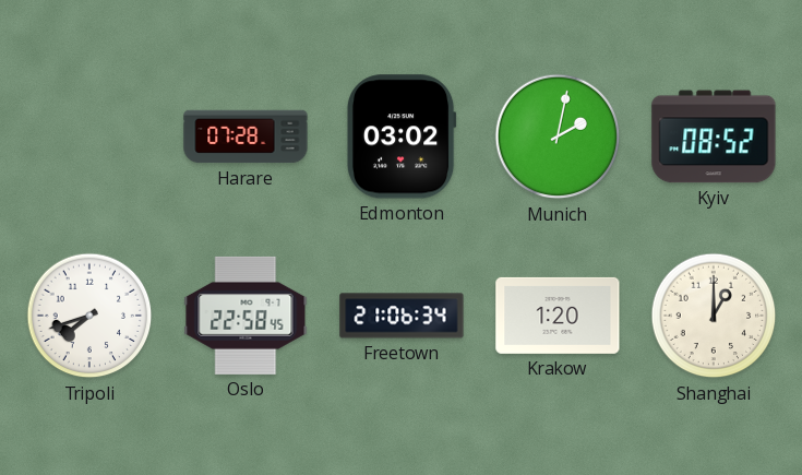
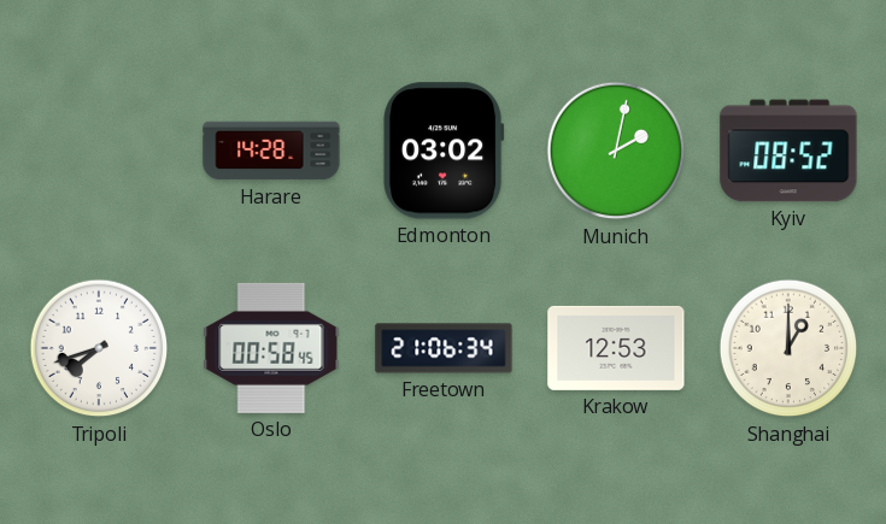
Harare: 07:28 -> 14:28
Oslo: 22:58 -> 00:58
Krakow: 1:20 -> 12:53
